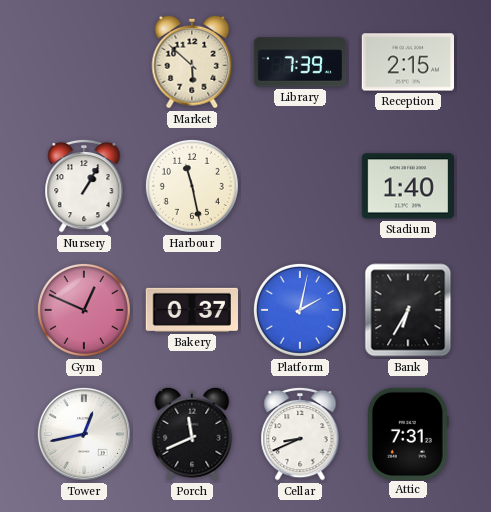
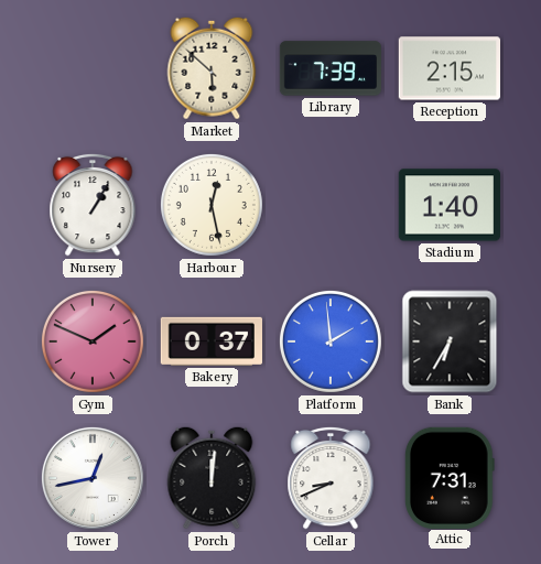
Harbour: 11:28 -> 12:28
Gym: 12:49 -> 1:49
Platform: 2:02 -> 1:59
Porch: 11:41 -> 12:01
